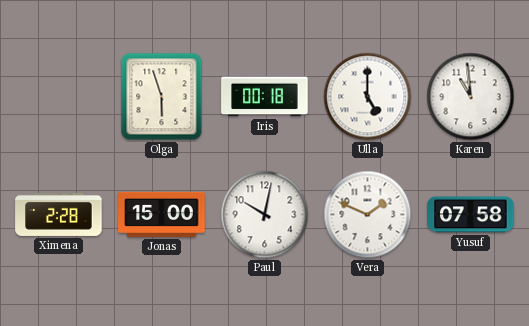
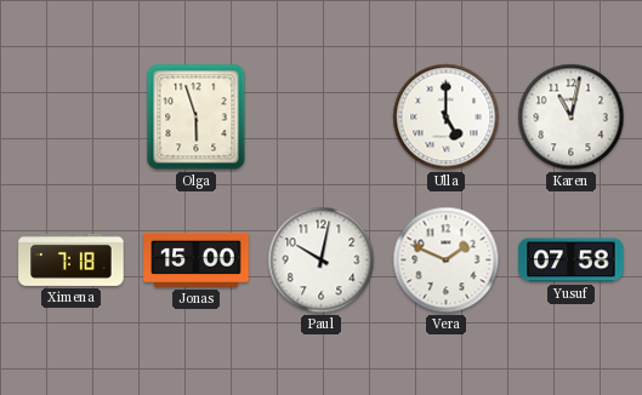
Iris: 00:18 -> none
Karen: 10:59 -> 11:02
Ximena: 2:28 -> 7:18
